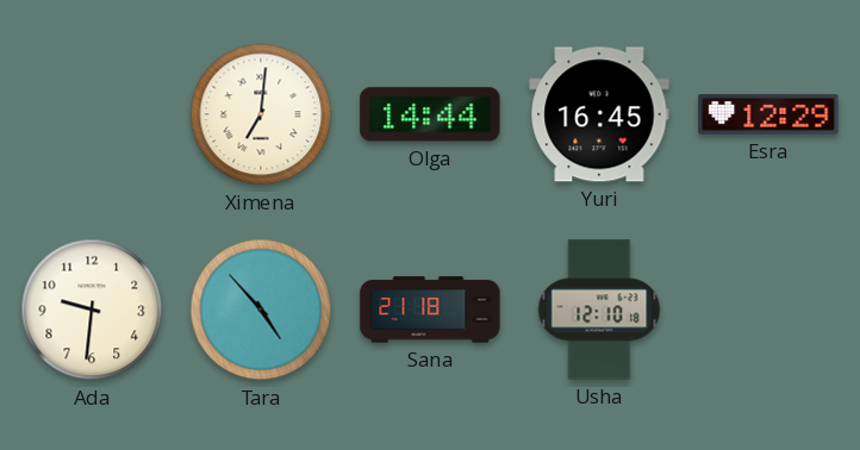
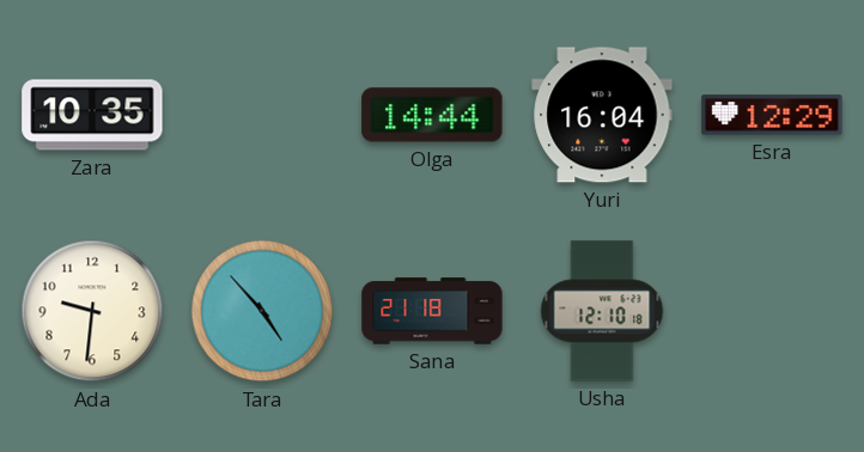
Zara: none -> 10:35
Ximena: 7:01 -> none
Yuri: 16:45 -> 16:04
